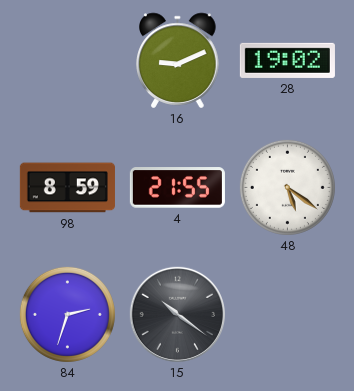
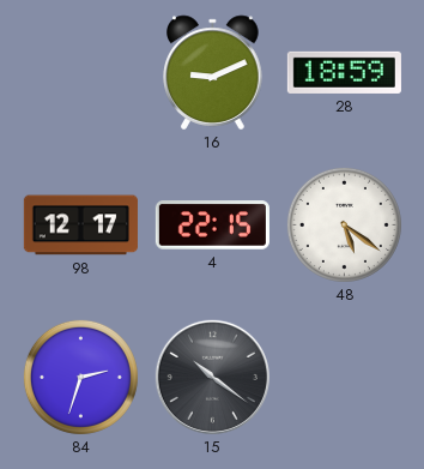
28: 19:02 -> 18:59
98: 8:59 -> 12:17
4: 21:55 -> 22:15
